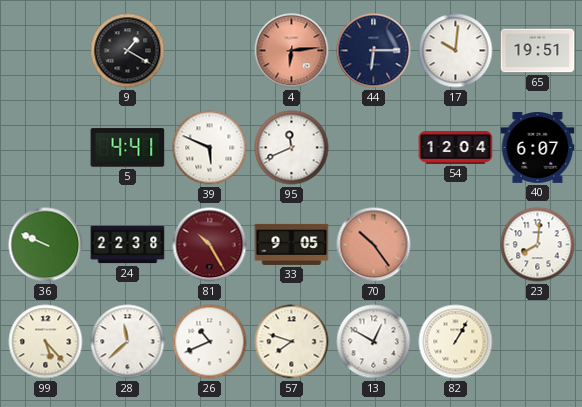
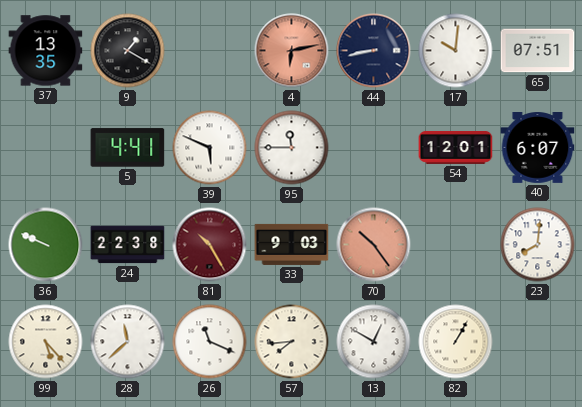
37: none -> 13:35
4: 6:14 -> 6:13
44: 6:15 -> 8:43
65: 19:51 -> 07:51
95: 11:41 -> 11:45
54: 12:04 -> 12:01
33: 9:05 -> 9:03
26: 10:41 -> 11:19
57: 7:48 -> 7:44
